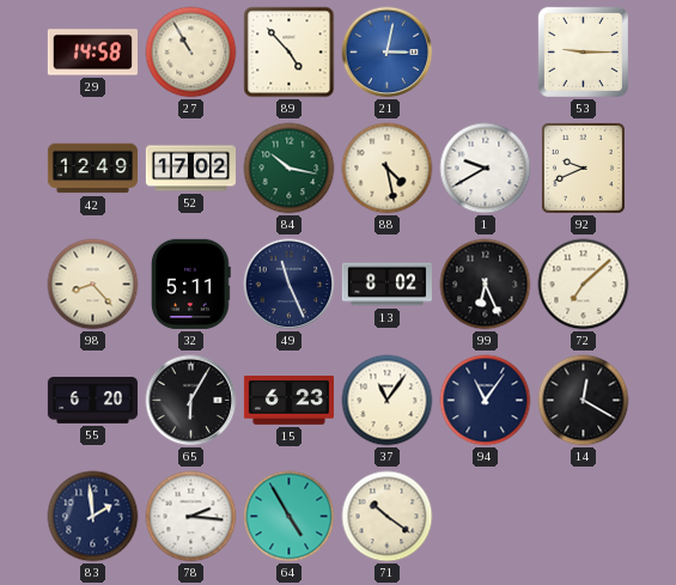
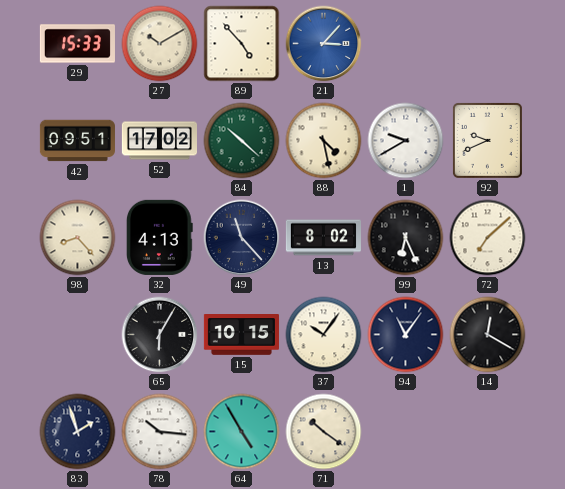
29: 14:58 -> 15:33
27: 10:55 -> 10:10
21: 3:02 -> 3:07
53: 9:15 -> none
42: 12:49 -> 09:51
84: 10:17 -> 10:22
32: 5:11 -> 4:13
49: 11:26 -> 11:23
55: 6:20 -> none
15: 6:23 -> 10:15
37: 11:06 -> 10:06
83: 1:59 -> 1:57
78: 2:16 -> 10:16
